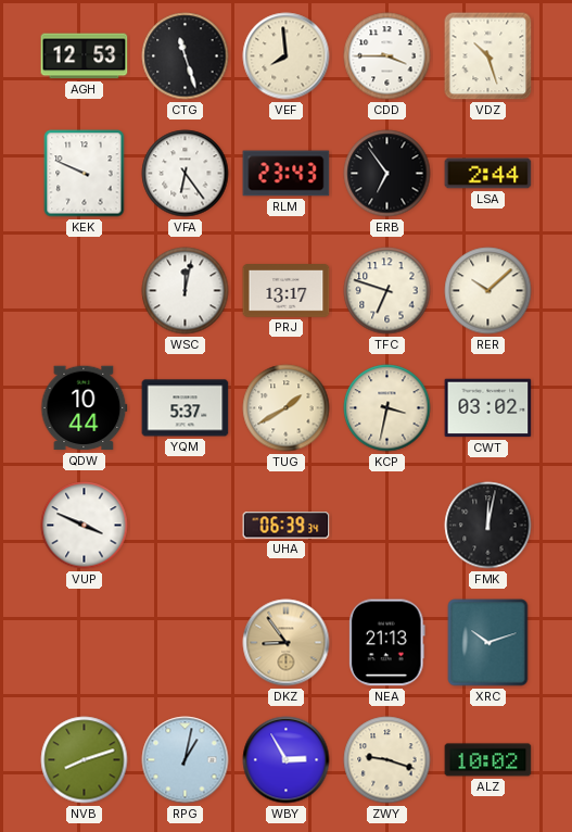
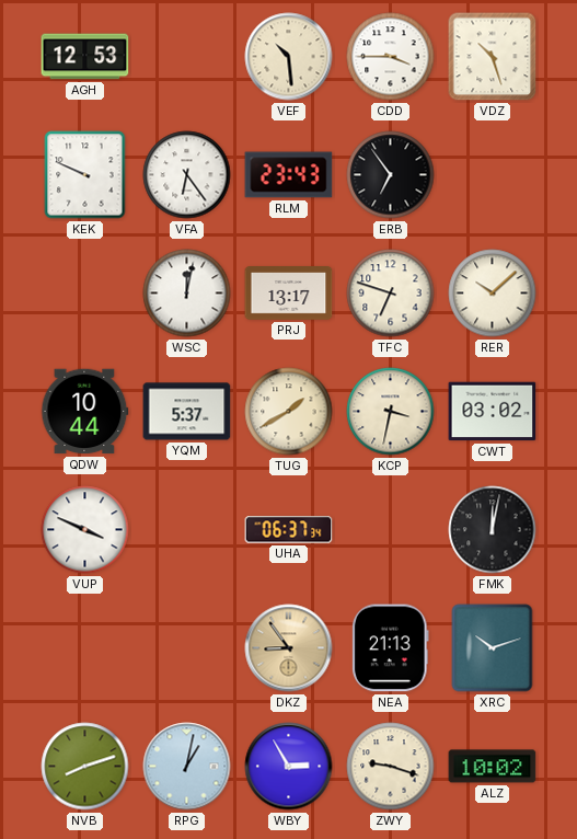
CTG: 11:27 -> none
VEF: 7:59 -> 10:29
LSA: 2:44 -> none
UHA: 06:39 -> 06:37
